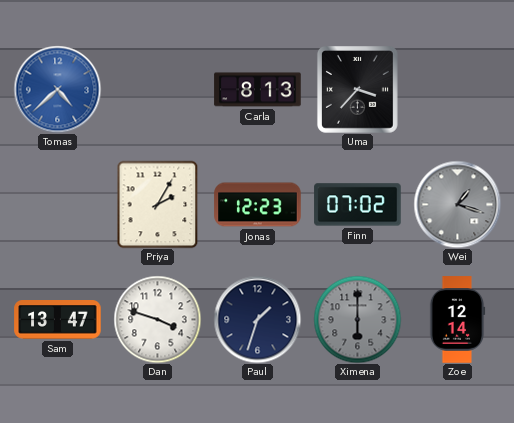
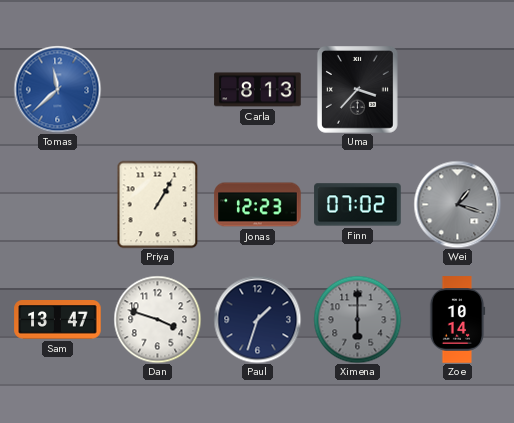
Tomas: 4:38 -> 11:38
Priya: 2:05 -> 1:05
Zoe: 12:14 -> 10:14
